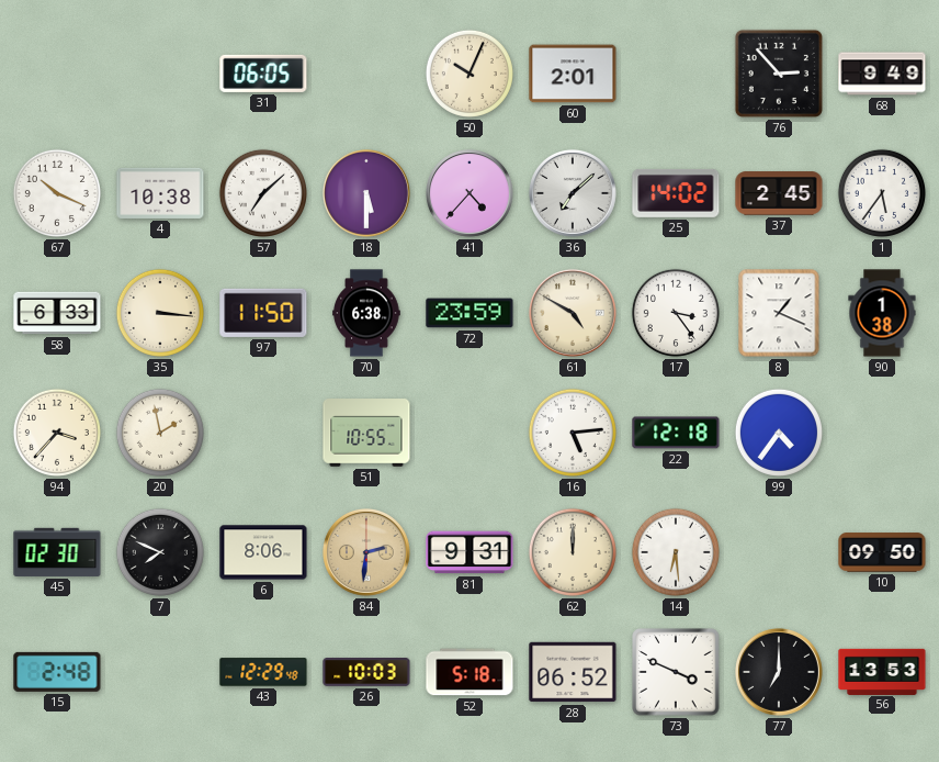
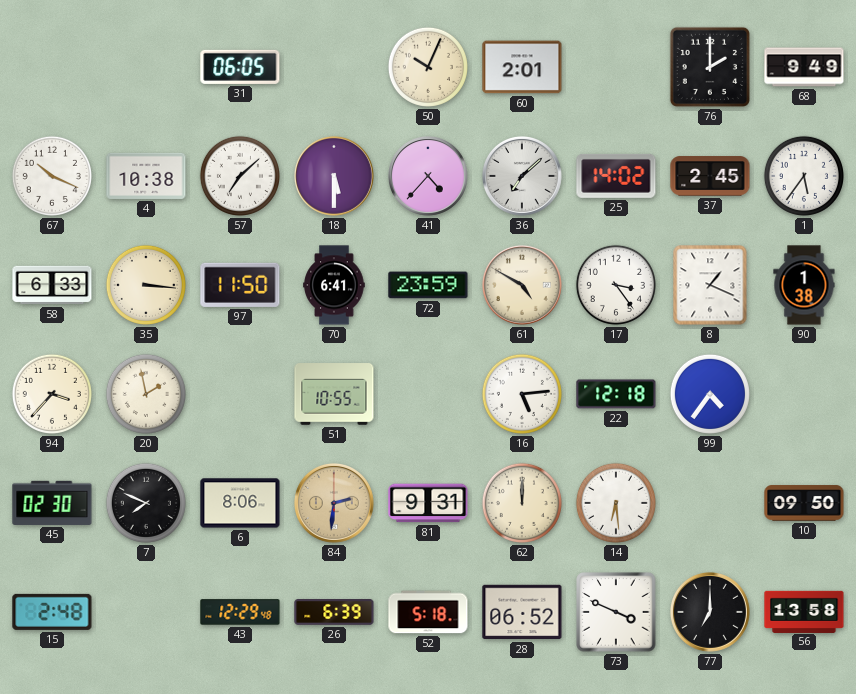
76: 2:53 -> 2:00
70: 6:38 -> 6:41
26: 10:03 -> 6:39
56: 13:53 -> 13:58
